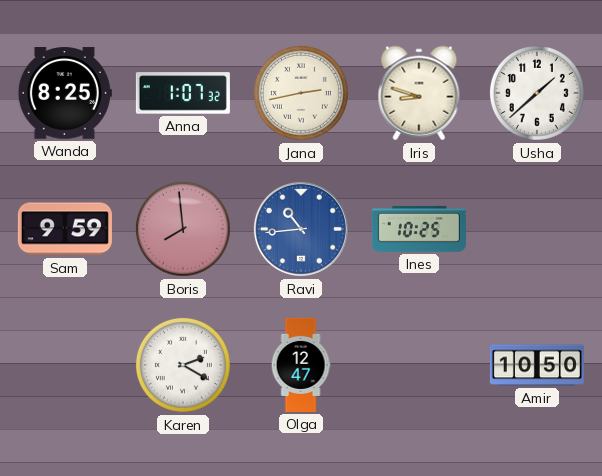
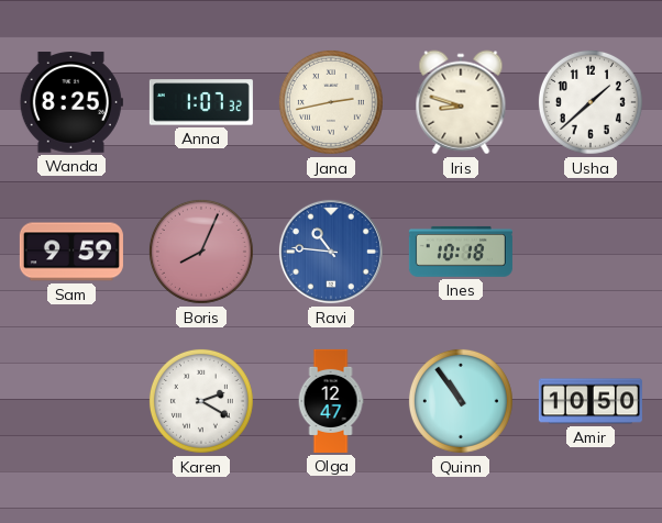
Boris: 7:59 -> 8:04
Ravi: 10:44 -> 10:46
Ines: 10:25 -> 10:18
Quinn: none -> 10:54
